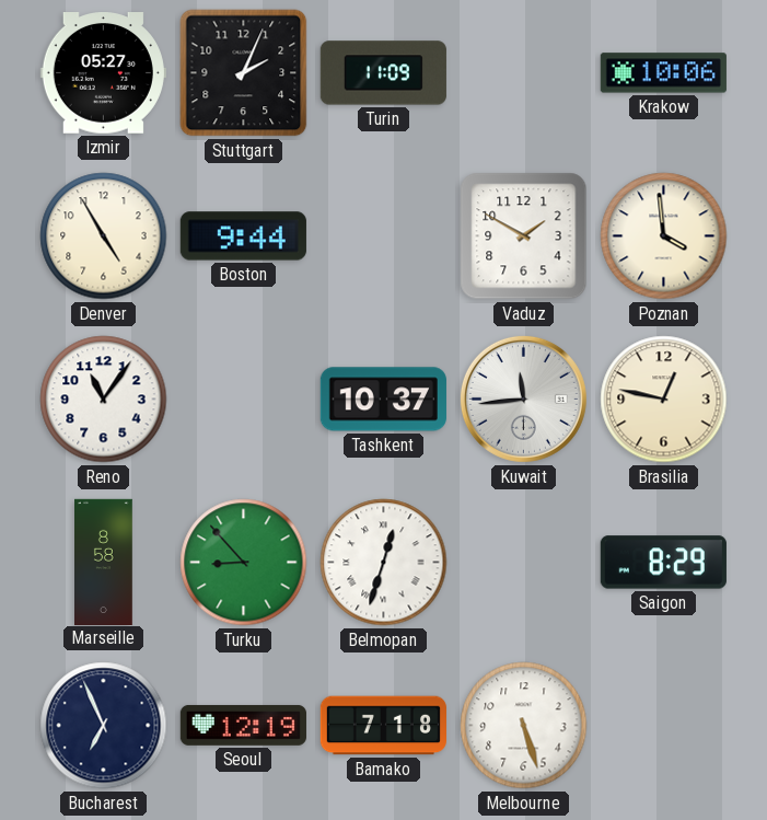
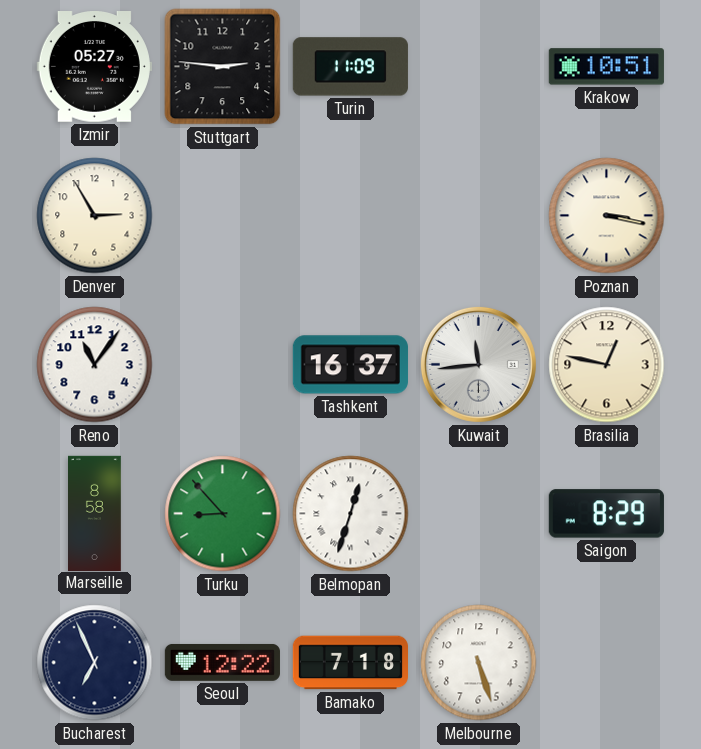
Stuttgart: 2:04 -> 2:46
Krakow: 10:06 -> 10:51
Denver: 4:55 -> 2:55
Boston: 9:44 -> none
Vaduz: 1:50 -> none
Poznan: 3:59 -> 3:17
Tashkent: 10:37 -> 16:37
Seoul: 12:19 -> 12:22
